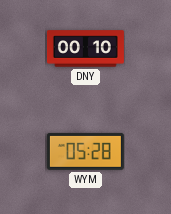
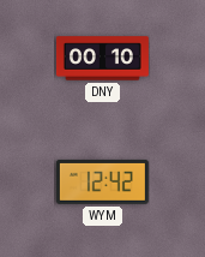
WYM: 05:28 -> 12:42
